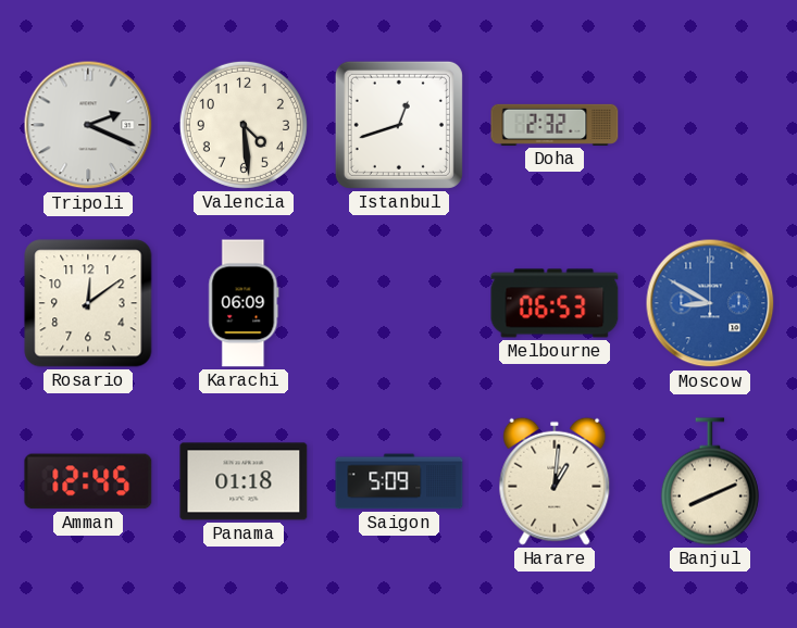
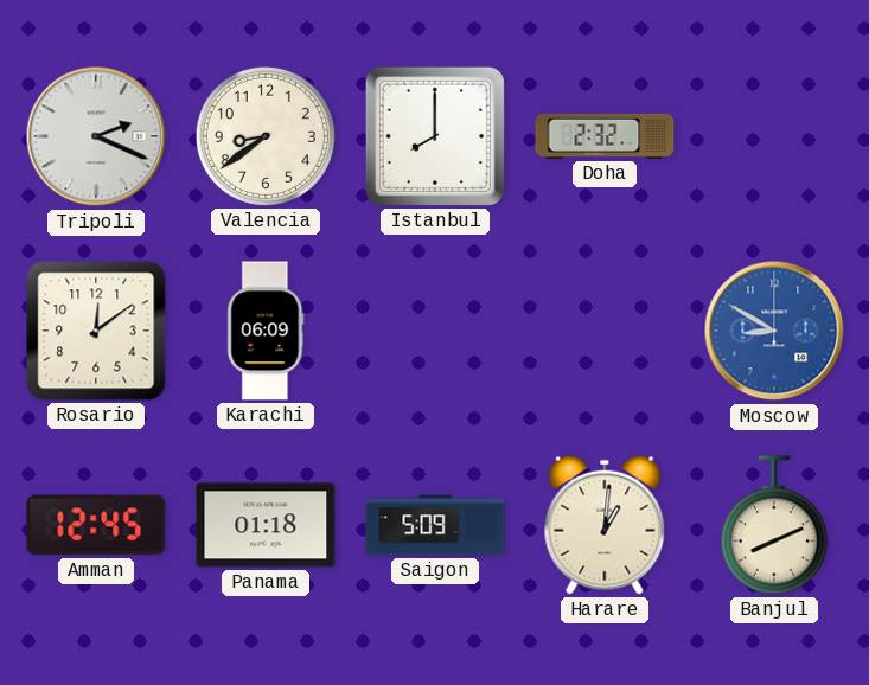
Valencia: 4:29 -> 8:39
Istanbul: 12:42 -> 8:00
Melbourne: 06:53 -> none
